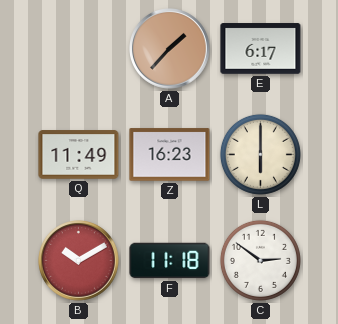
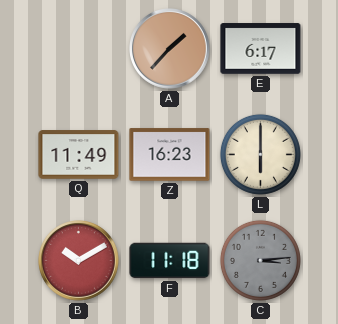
C: 2:51 -> 3:14
C dial: white -> grey
